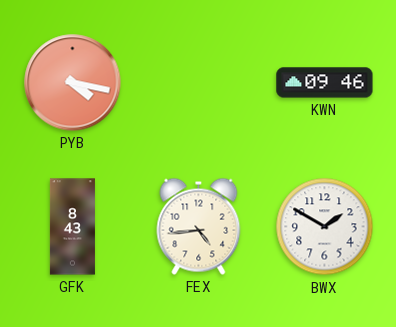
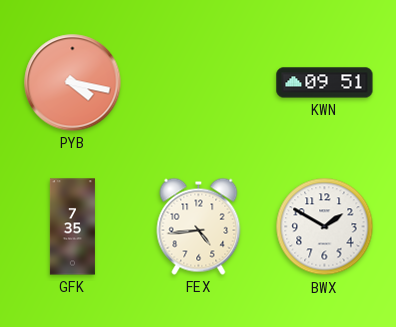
KWN: 09:46 -> 09:51
GFK: 8:43 -> 7:35
